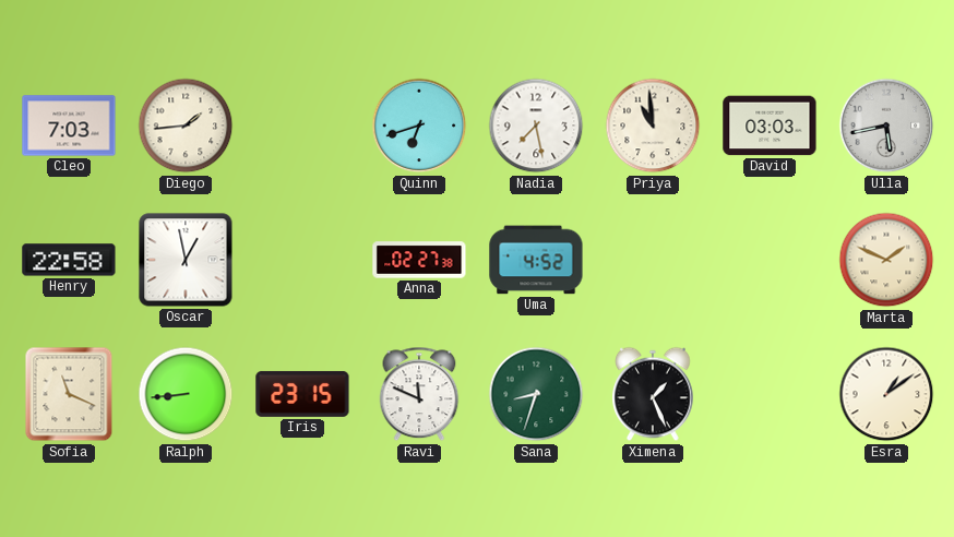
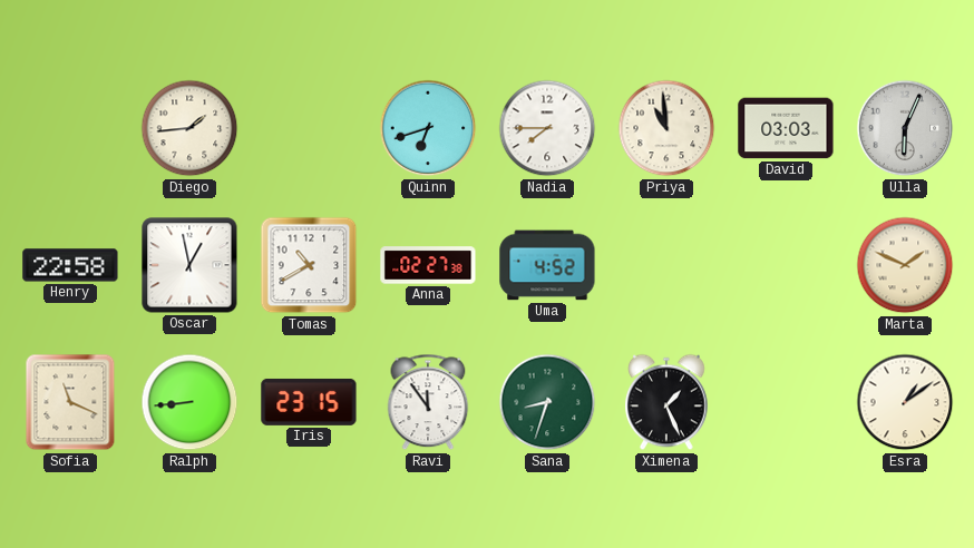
Cleo: 7:03 -> none
Nadia: 7:28 -> 7:45
Ulla: 5:43 -> 6:04
Tomas: none -> 10:40
Ravi: 11:49 -> 11:54
